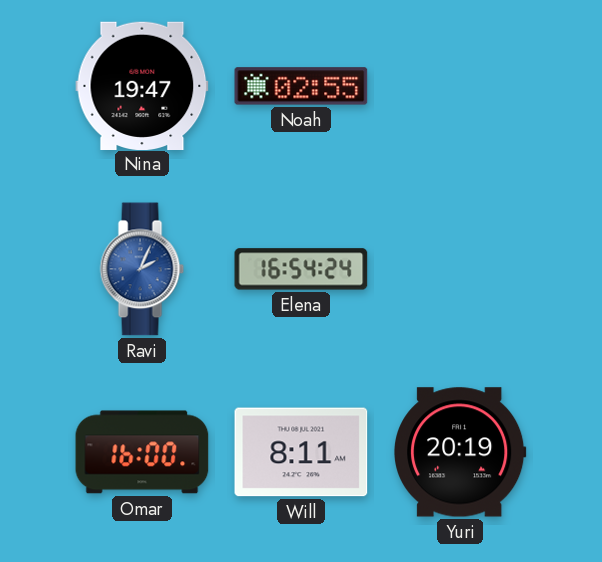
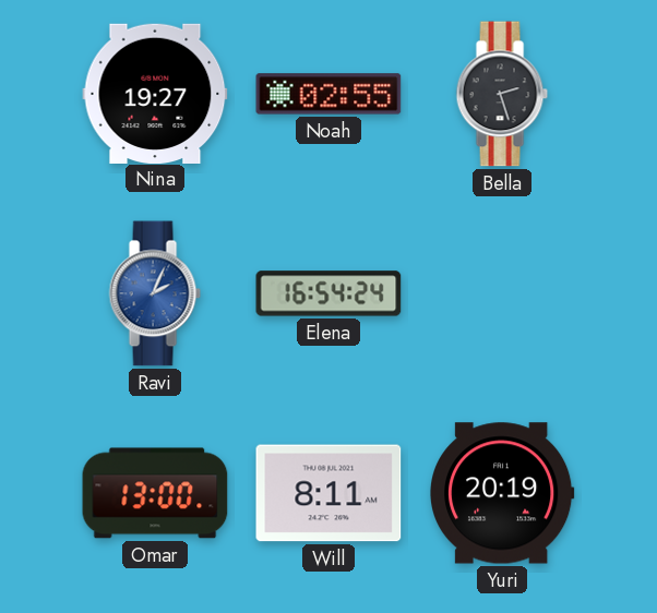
Nina: 19:47 -> 19:27
Bella: none -> 2:27
Omar: 16:00 -> 13:00
